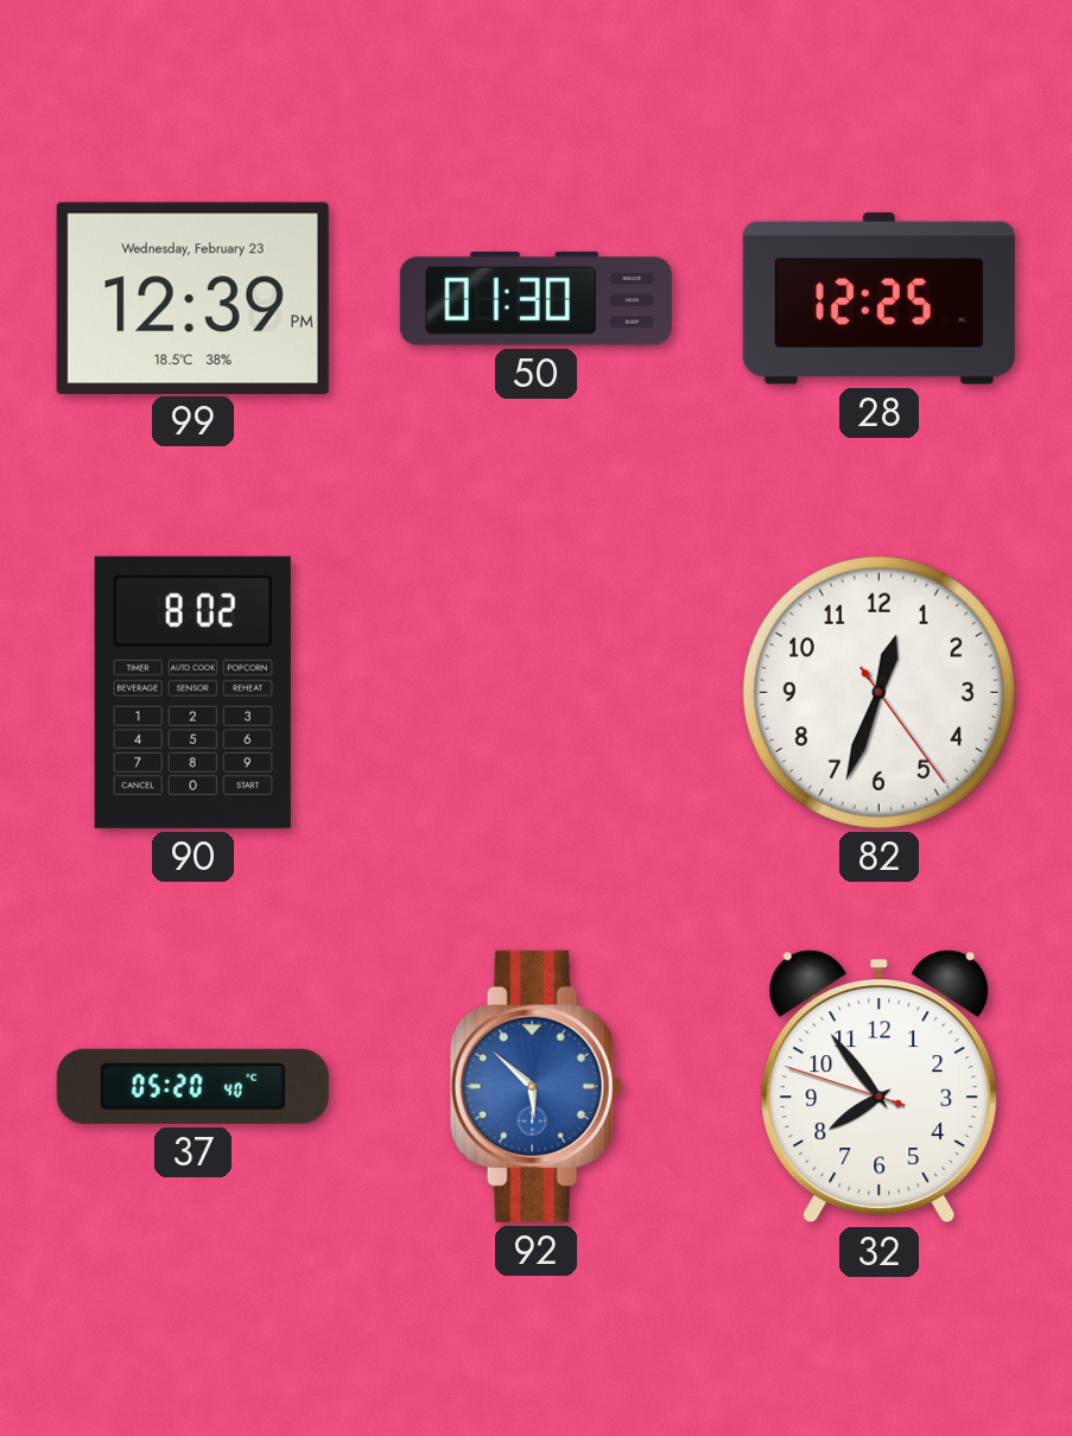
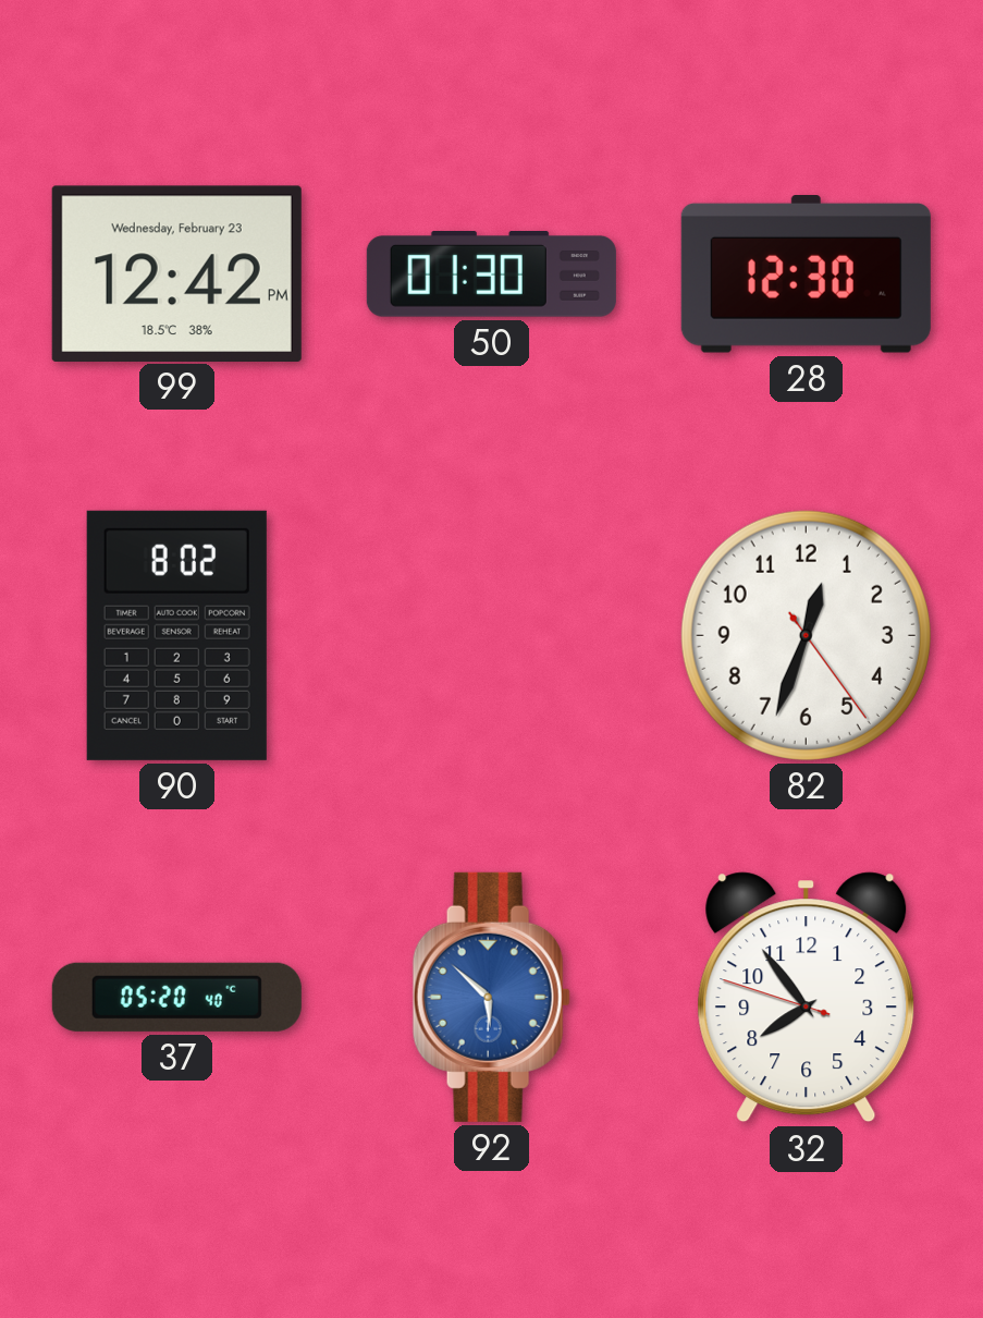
99: 12:39 -> 12:42
28: 12:25 -> 12:30
